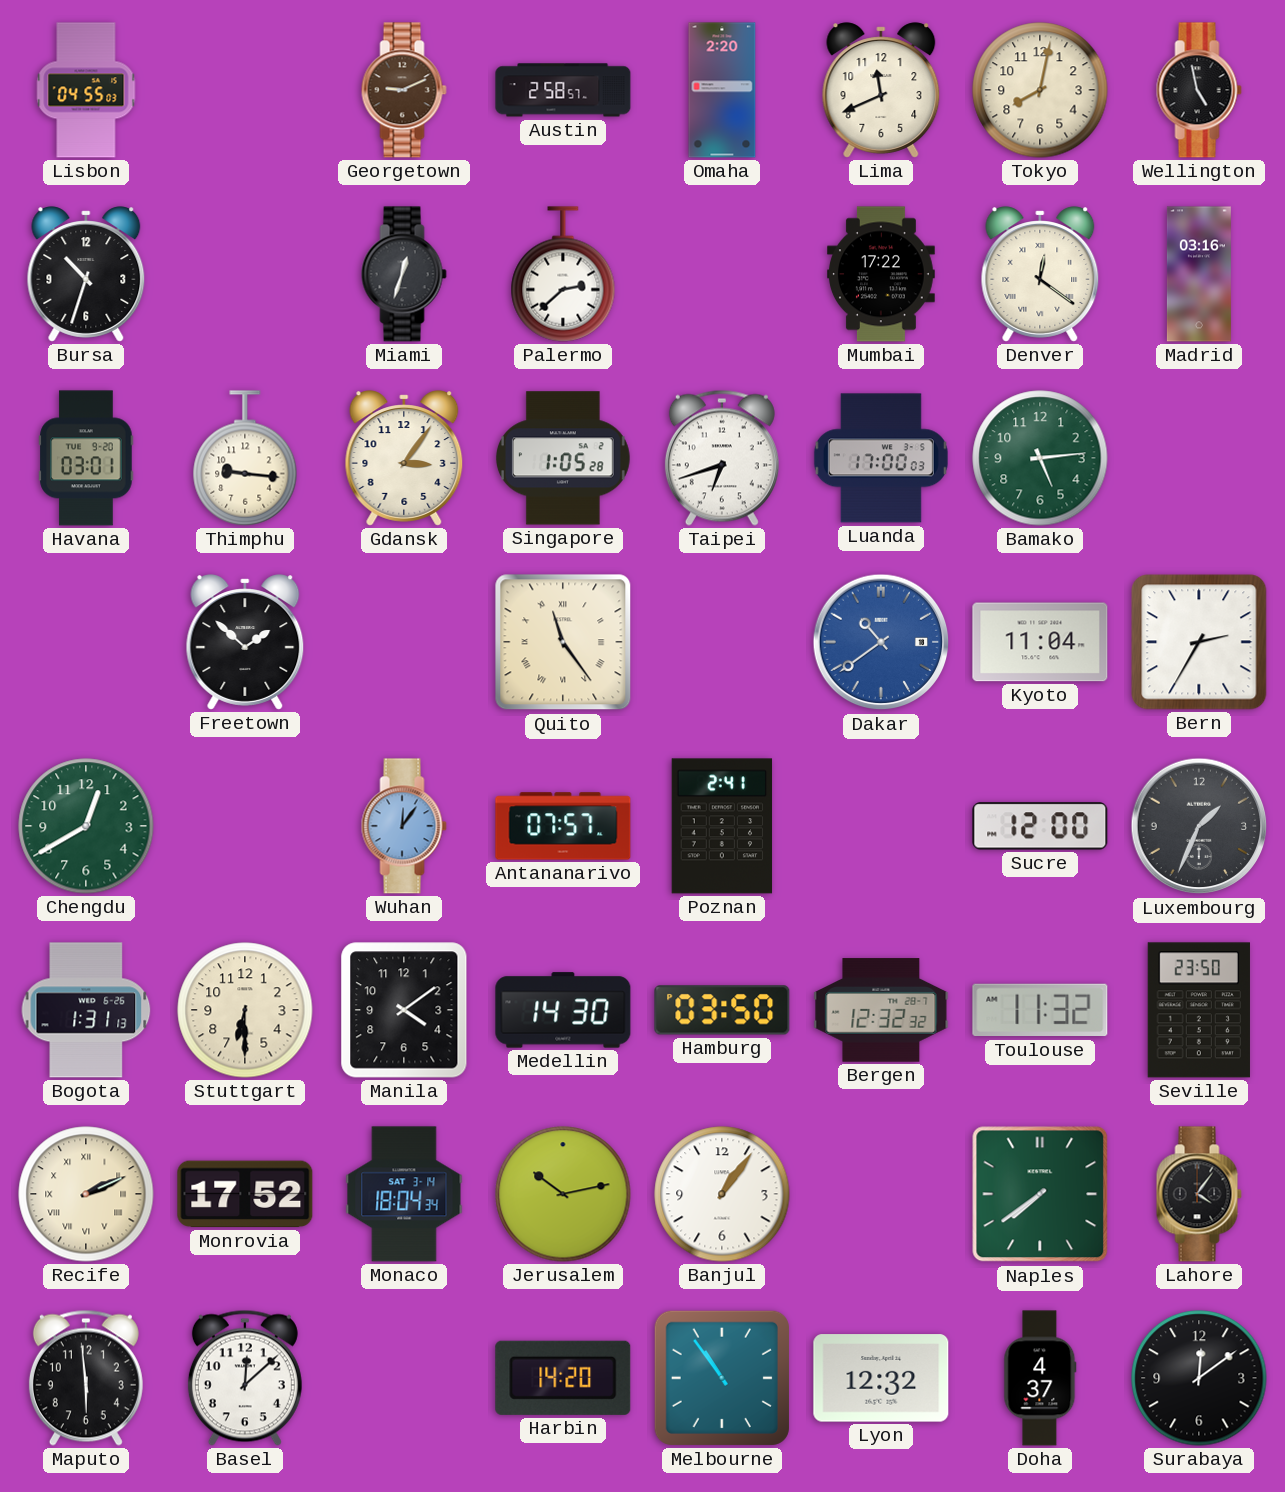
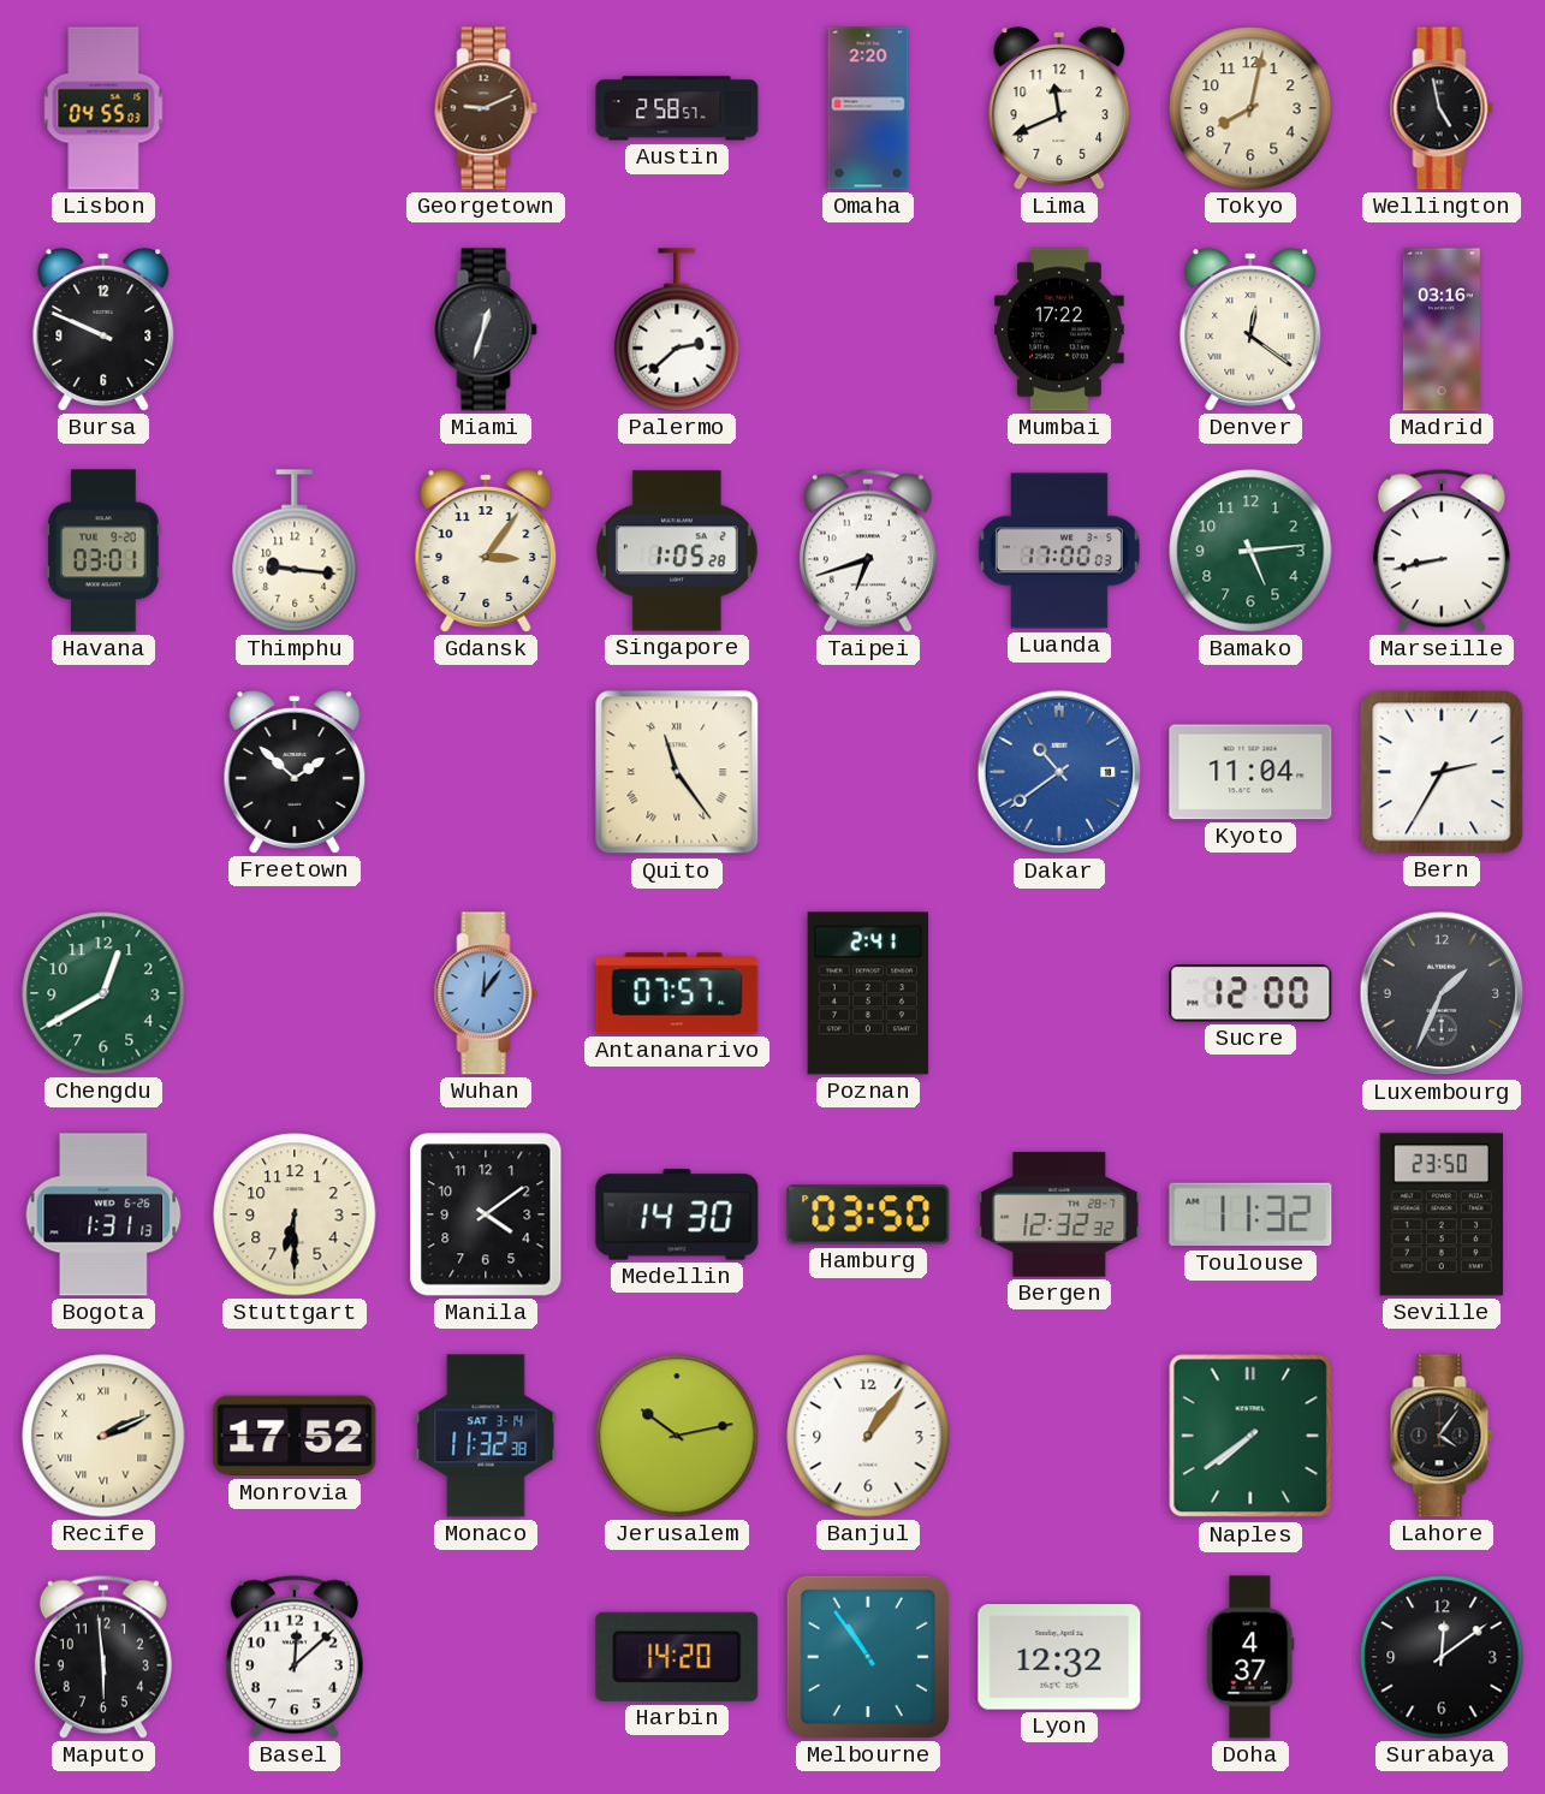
Bursa: 10:33 -> 9:49
Marseille: none -> 8:43
Monaco: 18:04 -> 11:32
